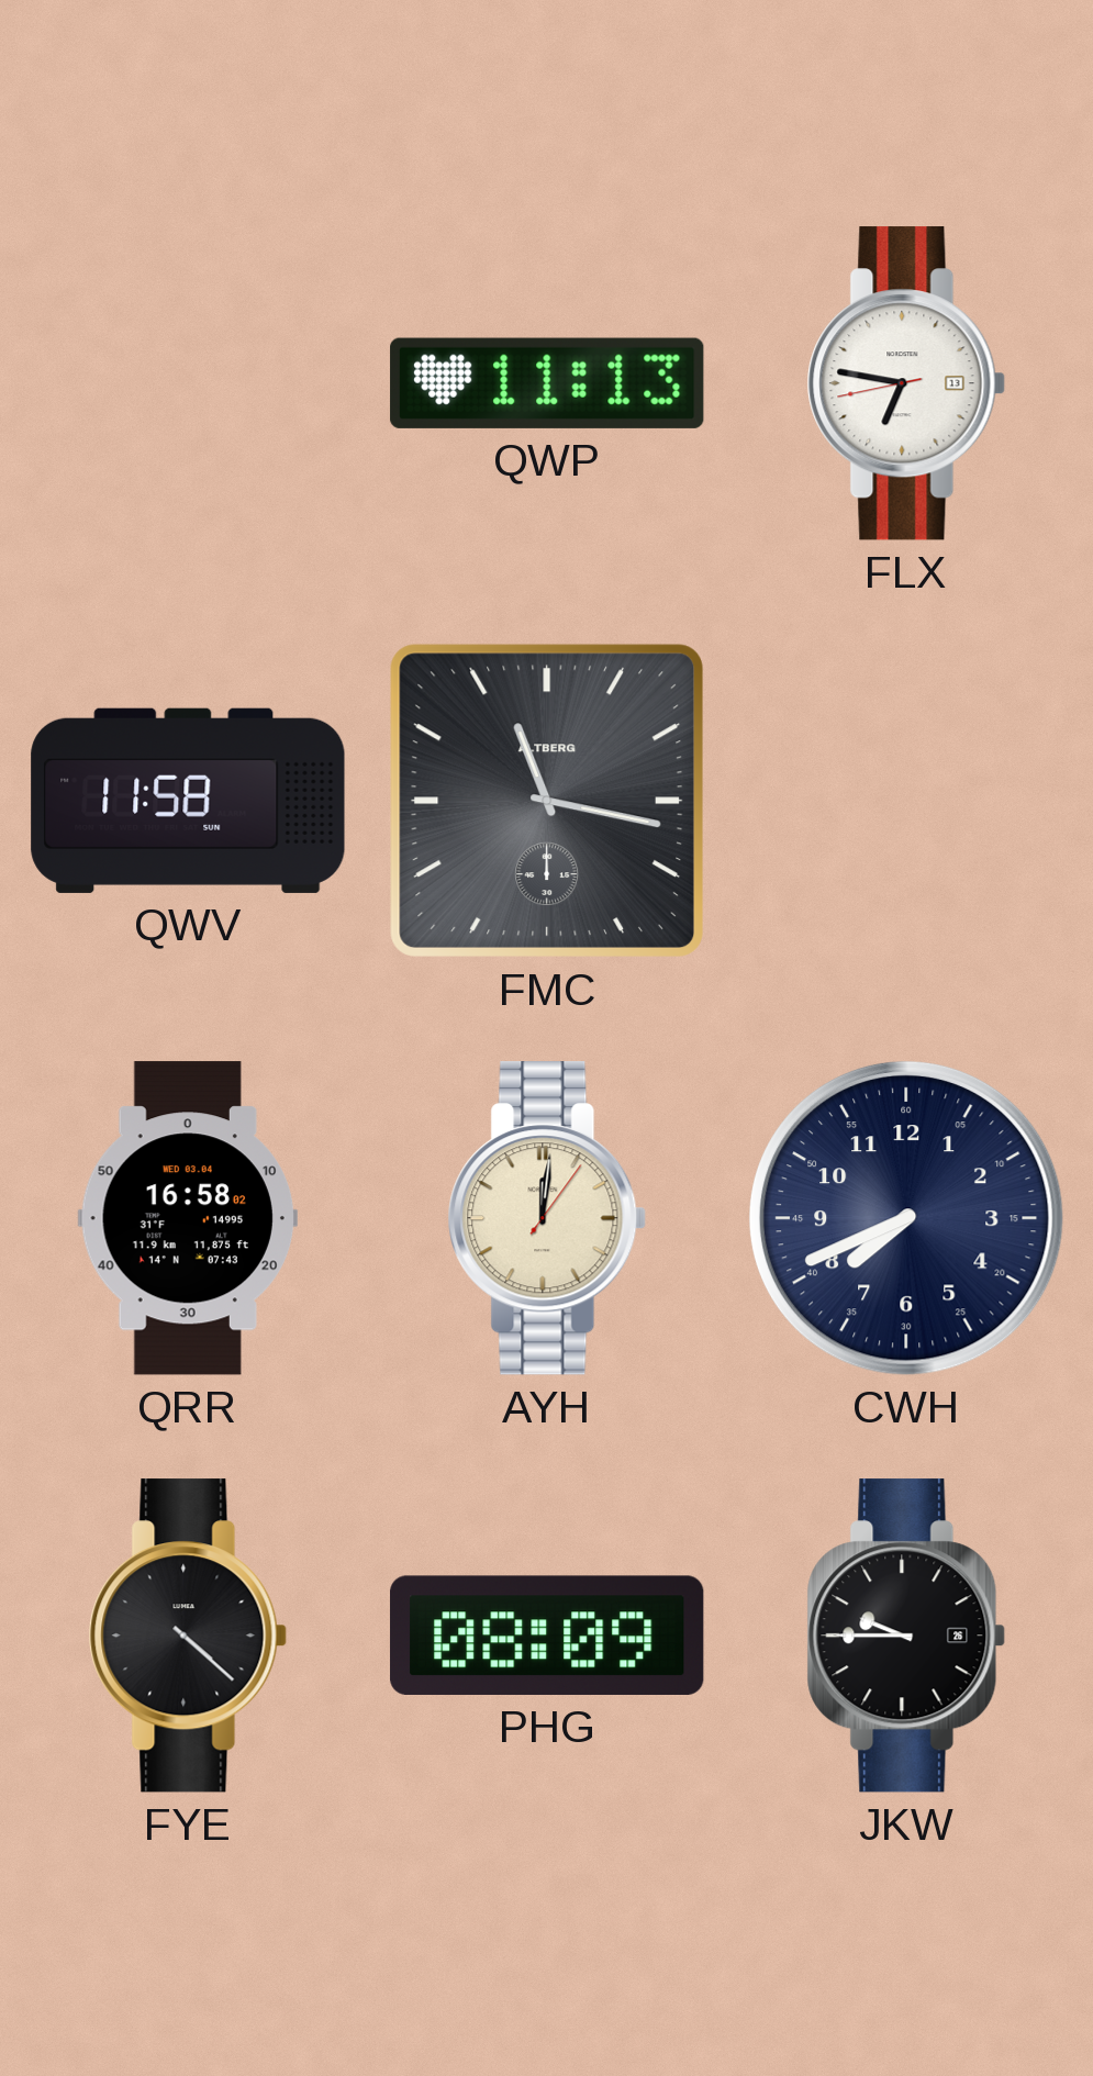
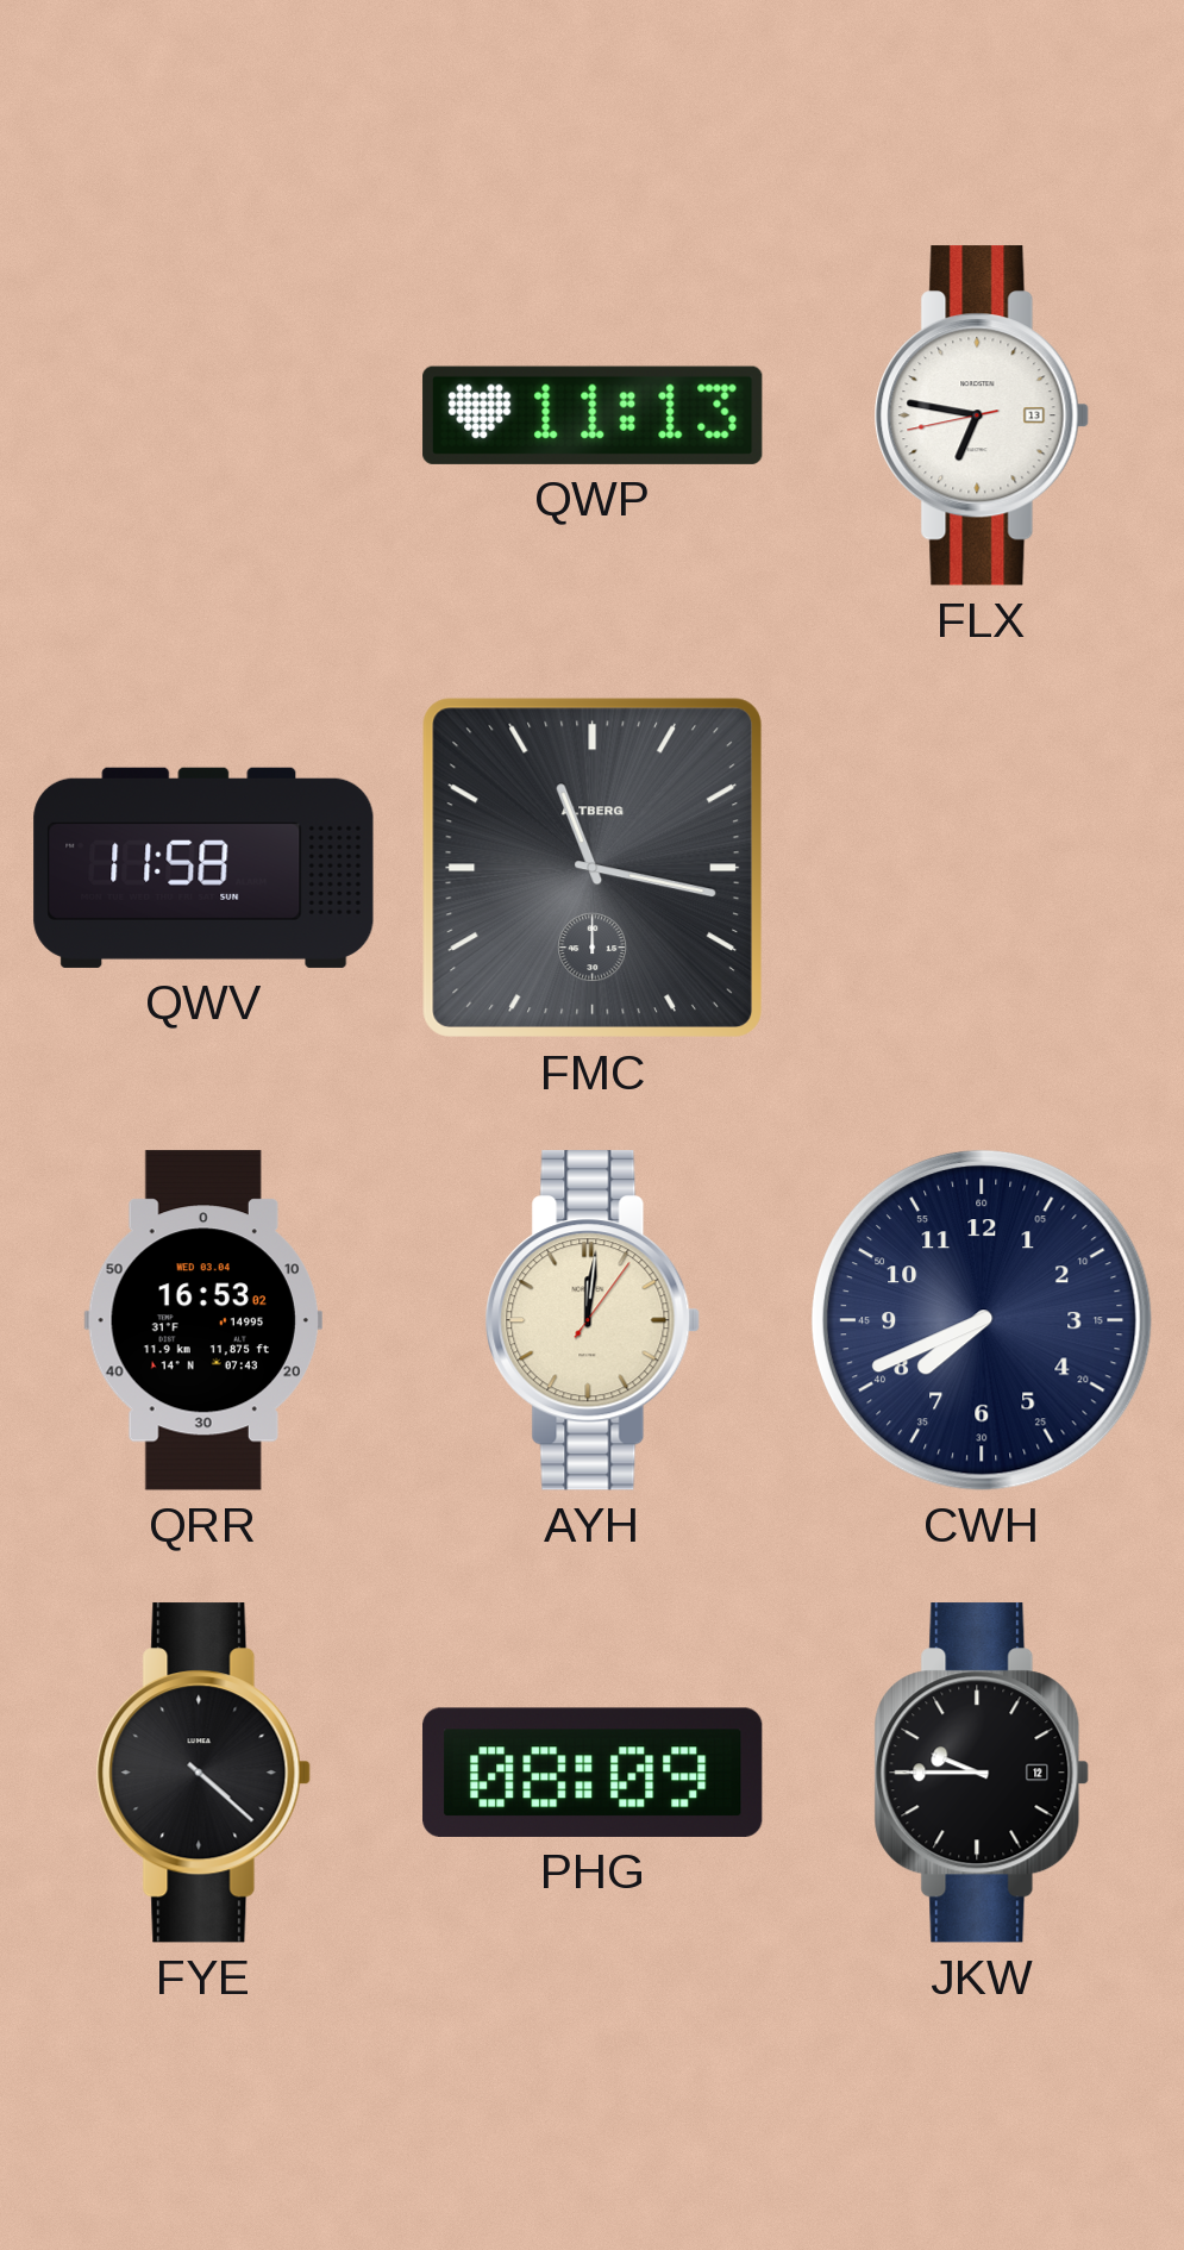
QRR: 16:58 -> 16:53
JKW date: 26 -> 12
